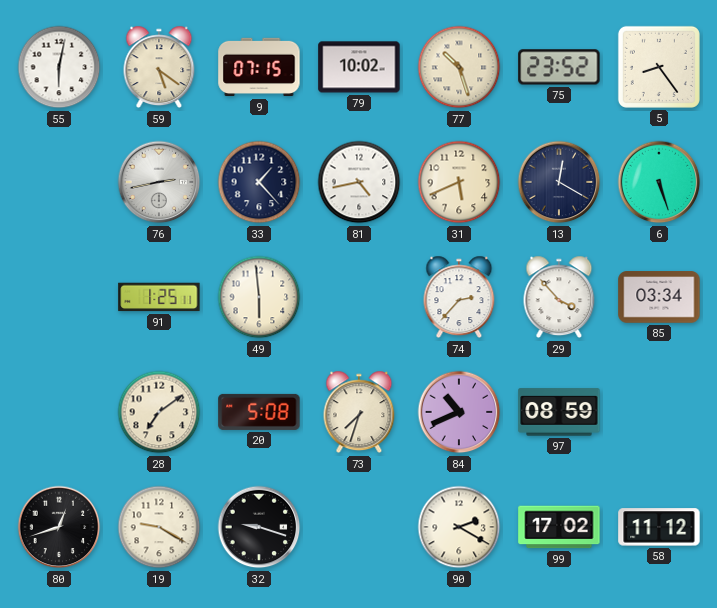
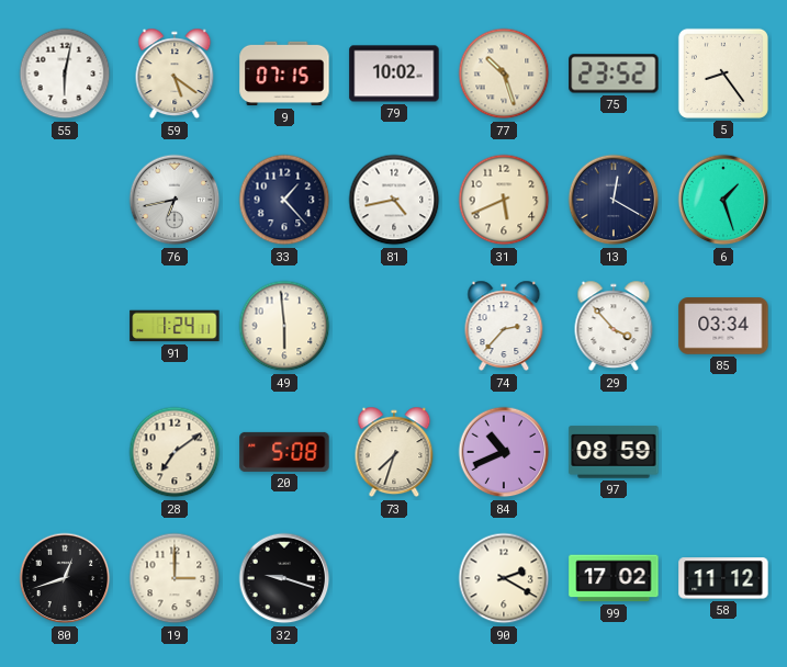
76: 2:43 -> 6:43
6: 5:27 -> 1:27
91: 1:25 -> 1:24
19: 9:20 -> 3:00
